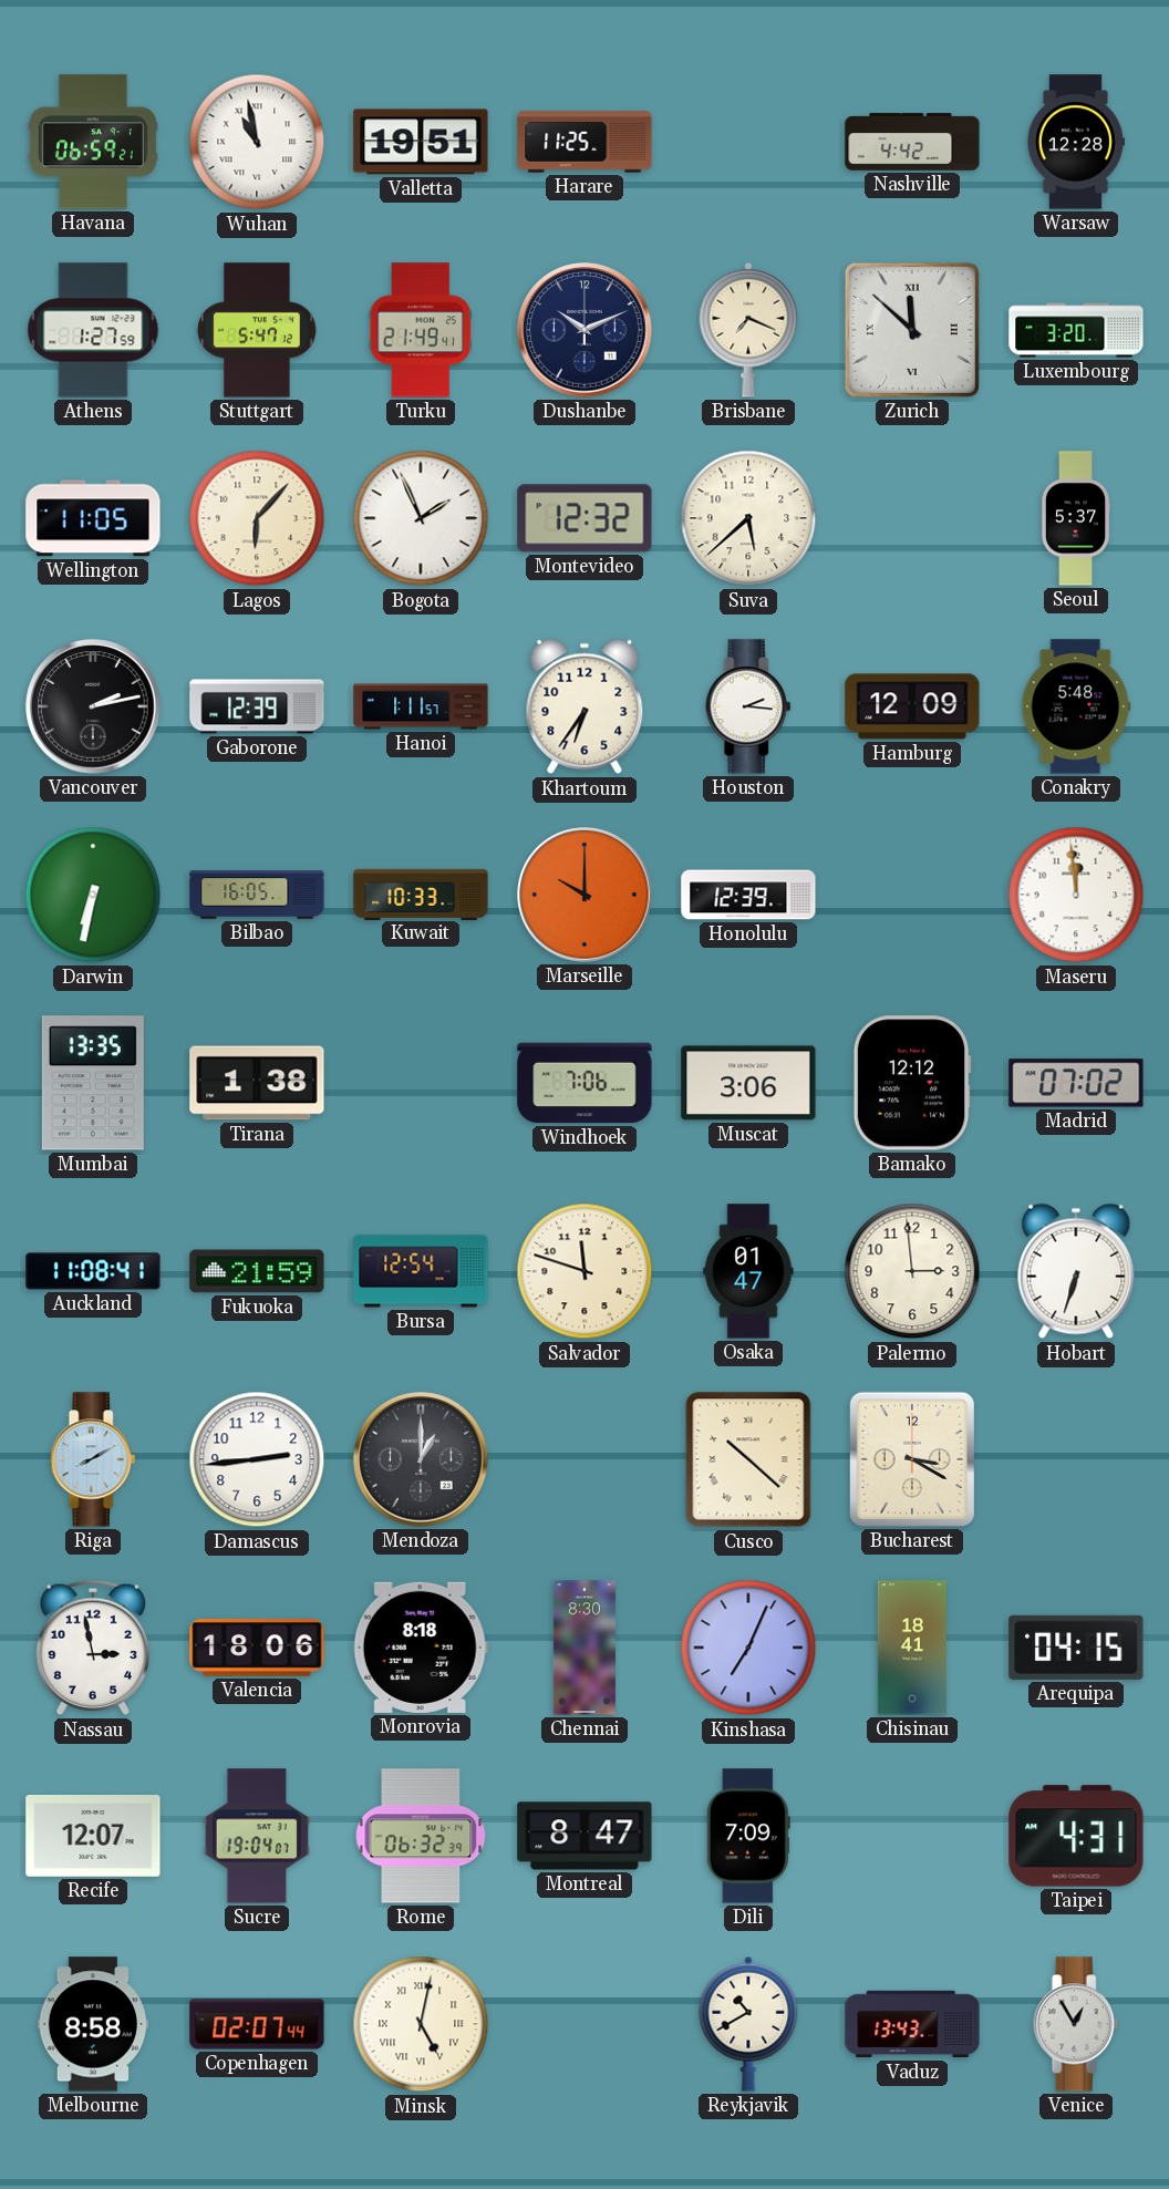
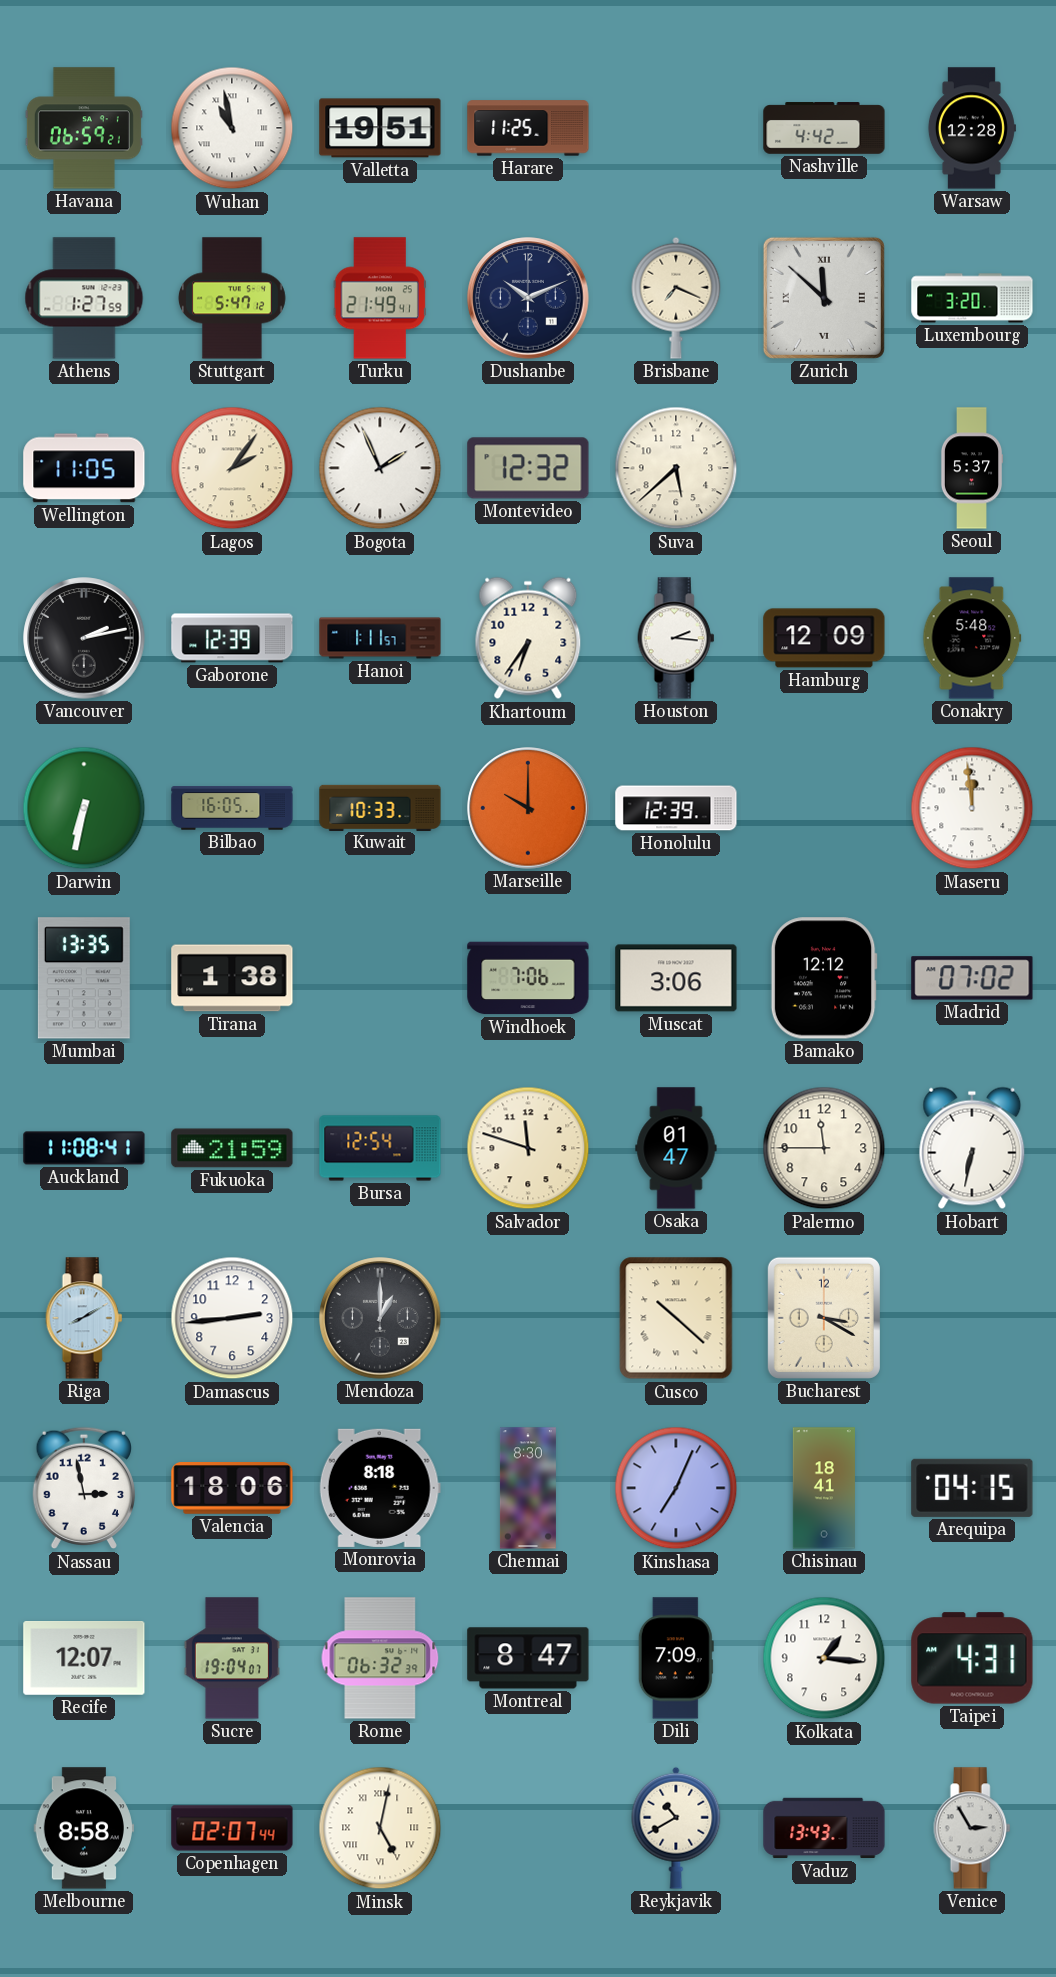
Lagos: 6:07 -> 2:06
Palermo: 2:59 -> 11:45
Hobart: 6:33 -> 6:32
Kolkata: none -> 1:16
Venice: 12:55 -> 2:55
